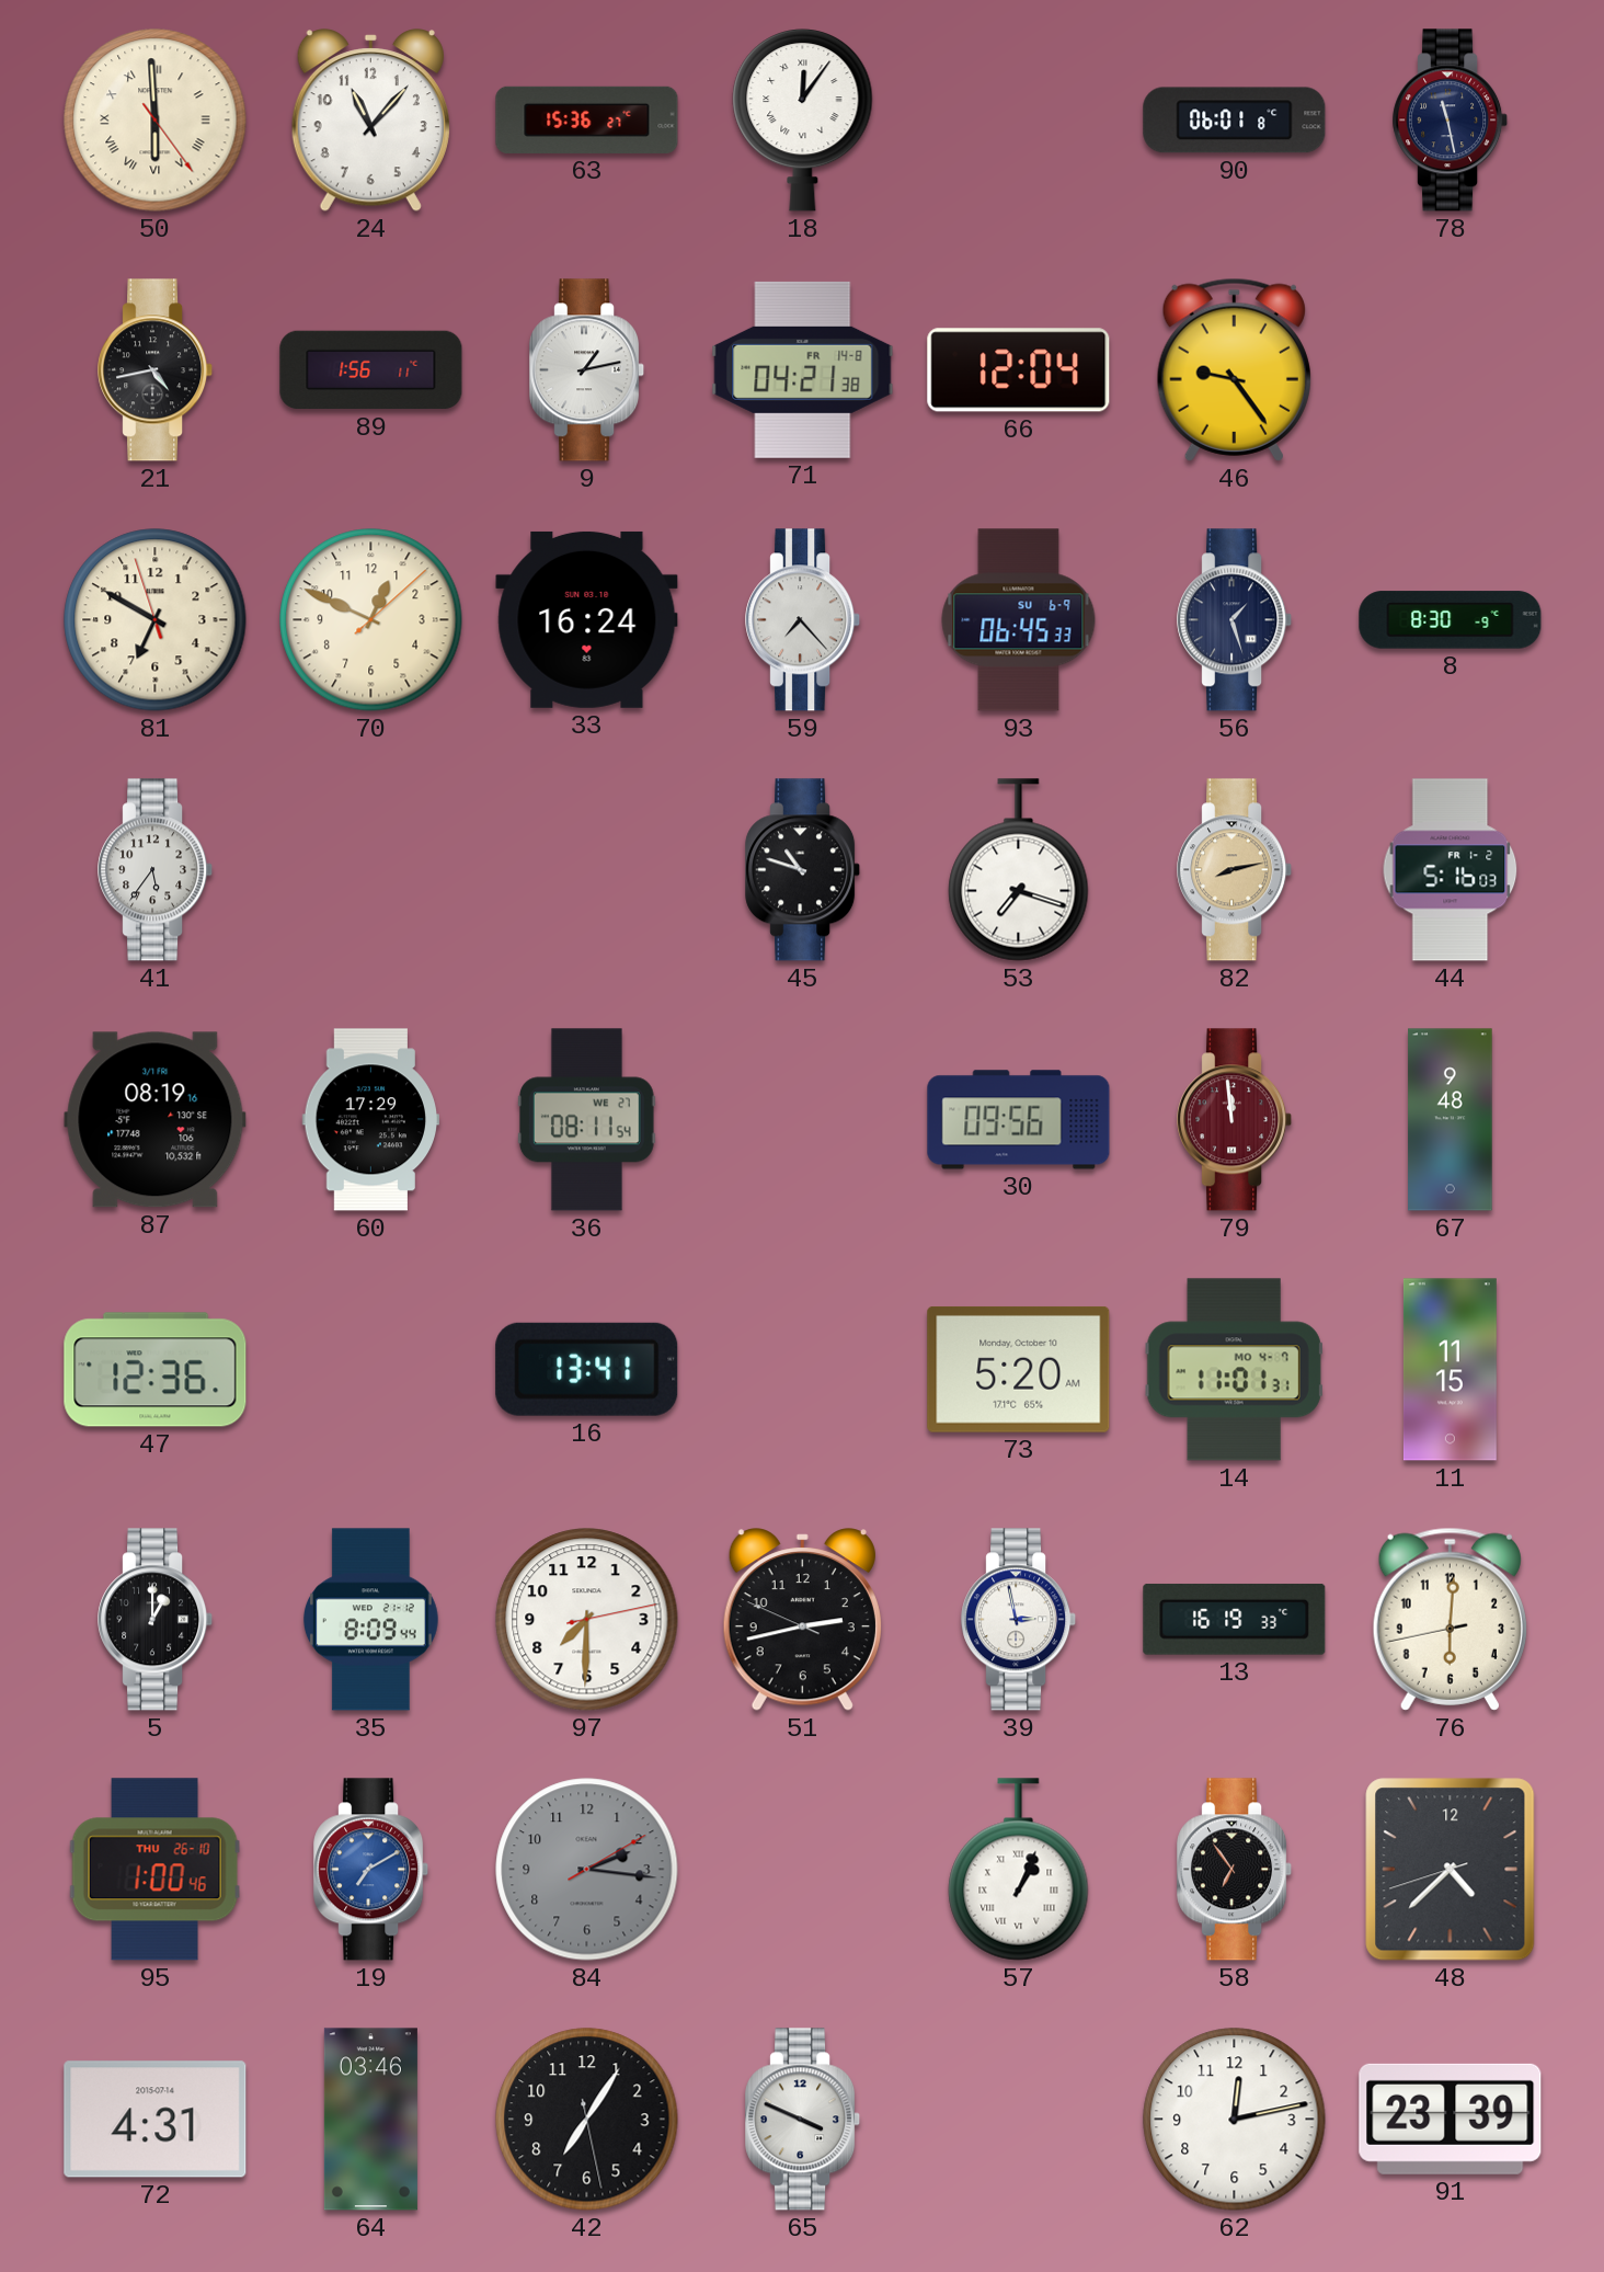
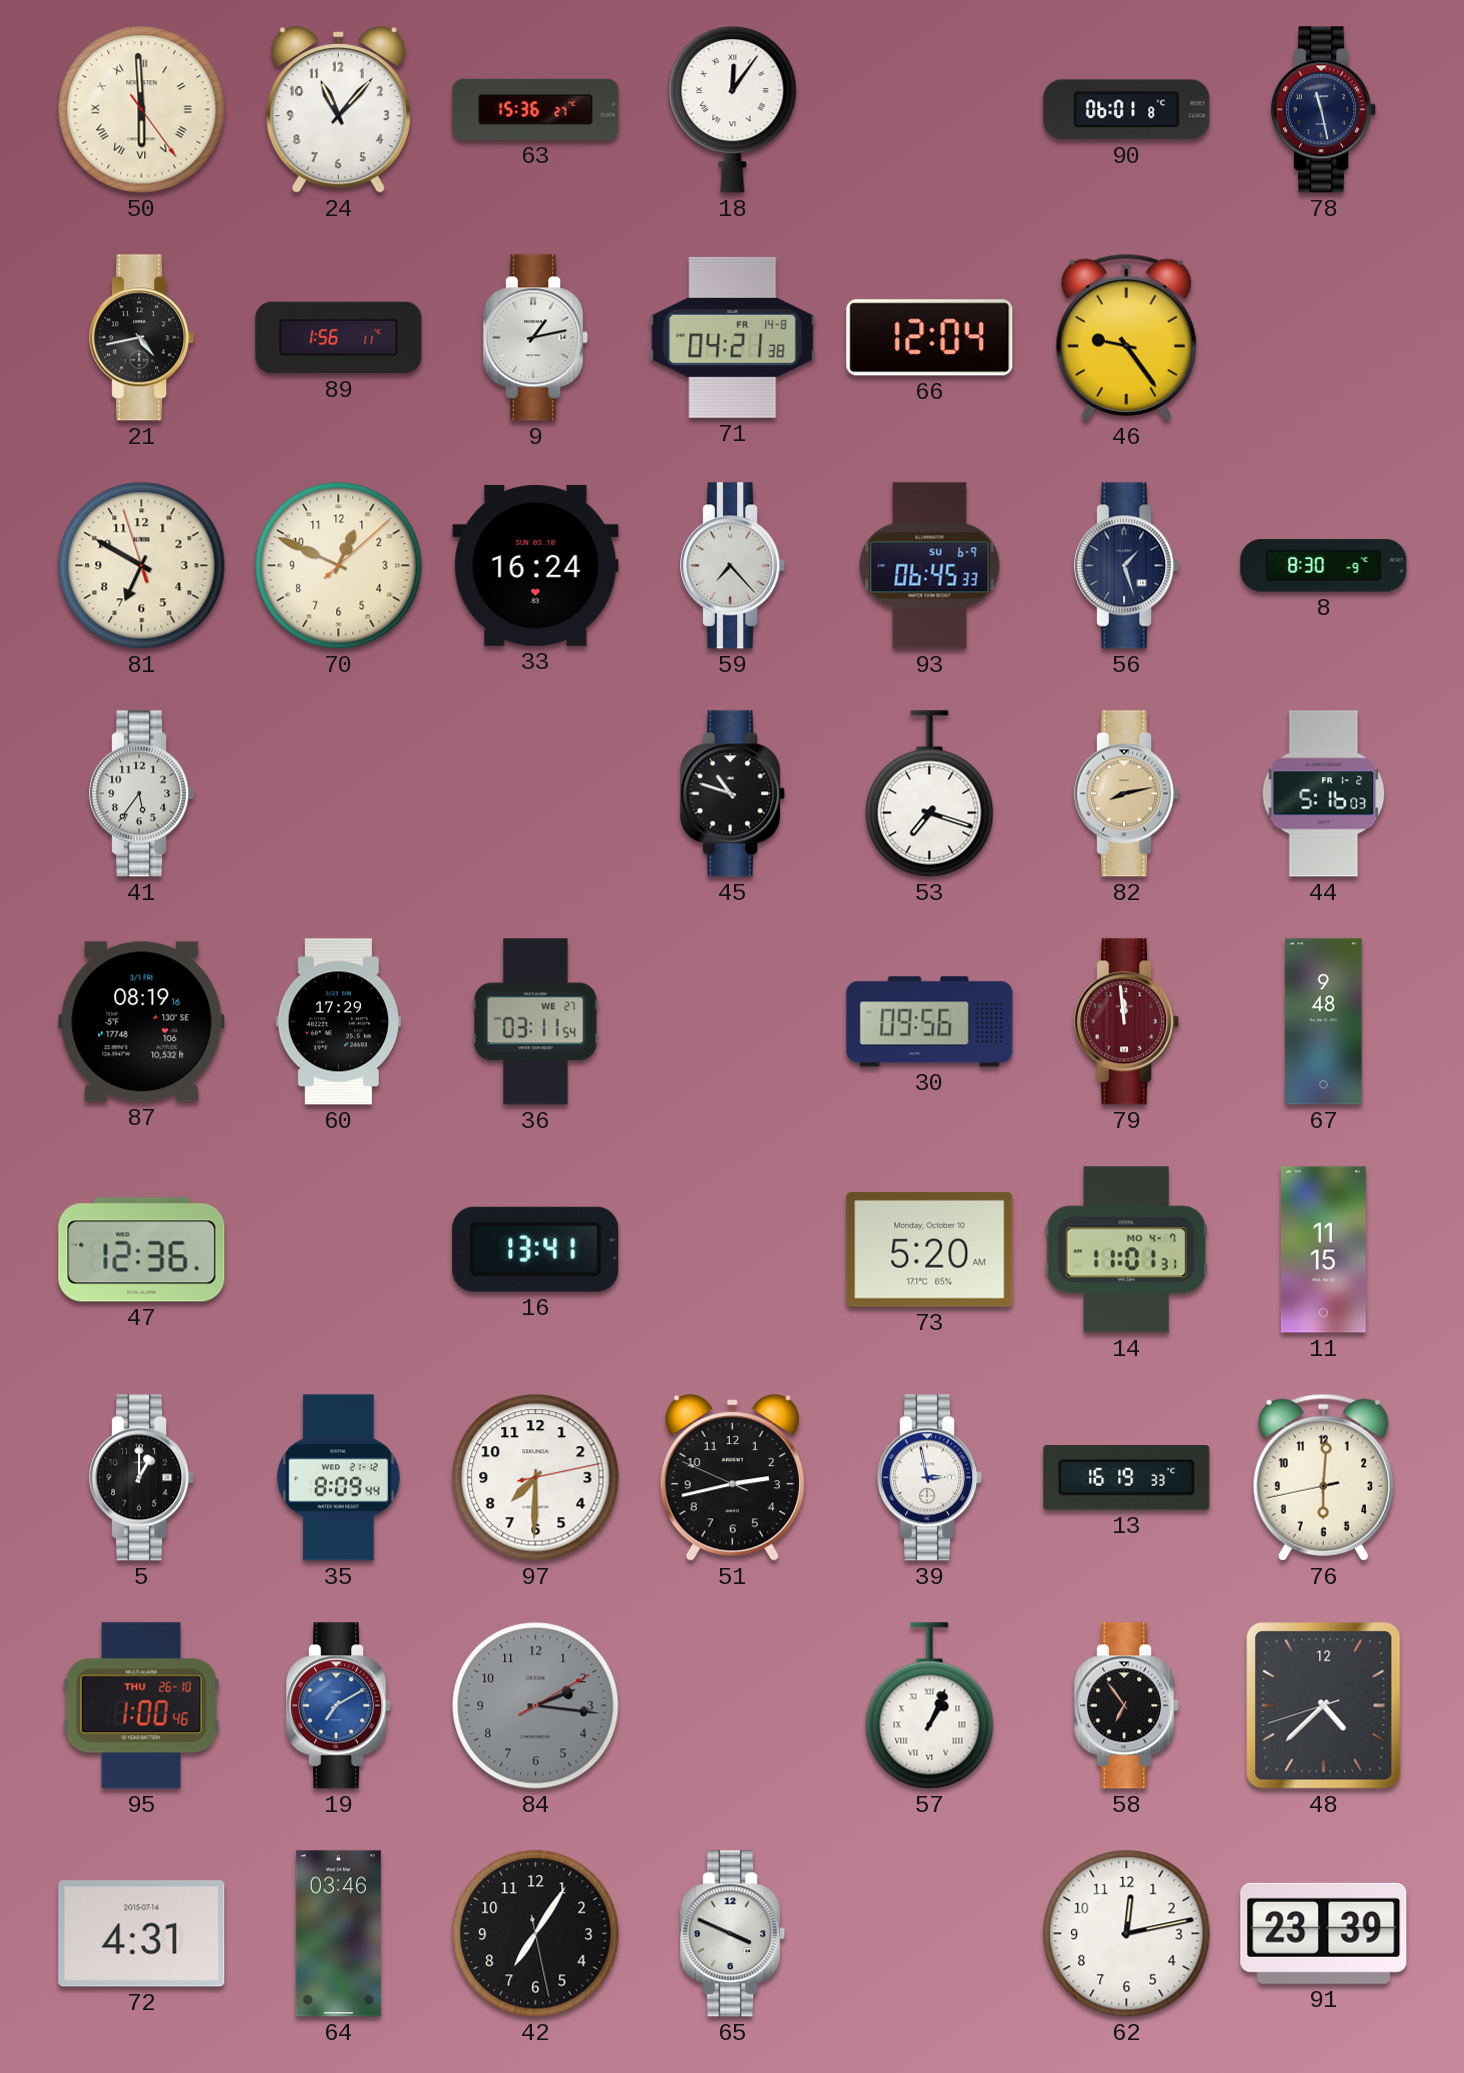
36: 08:11 -> 03:11
